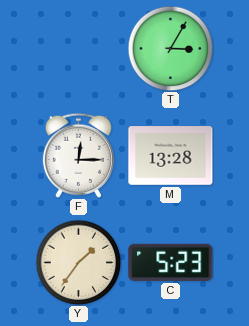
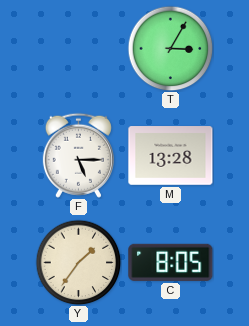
F: 12:15 -> 5:15
C: 5:23 -> 8:05
